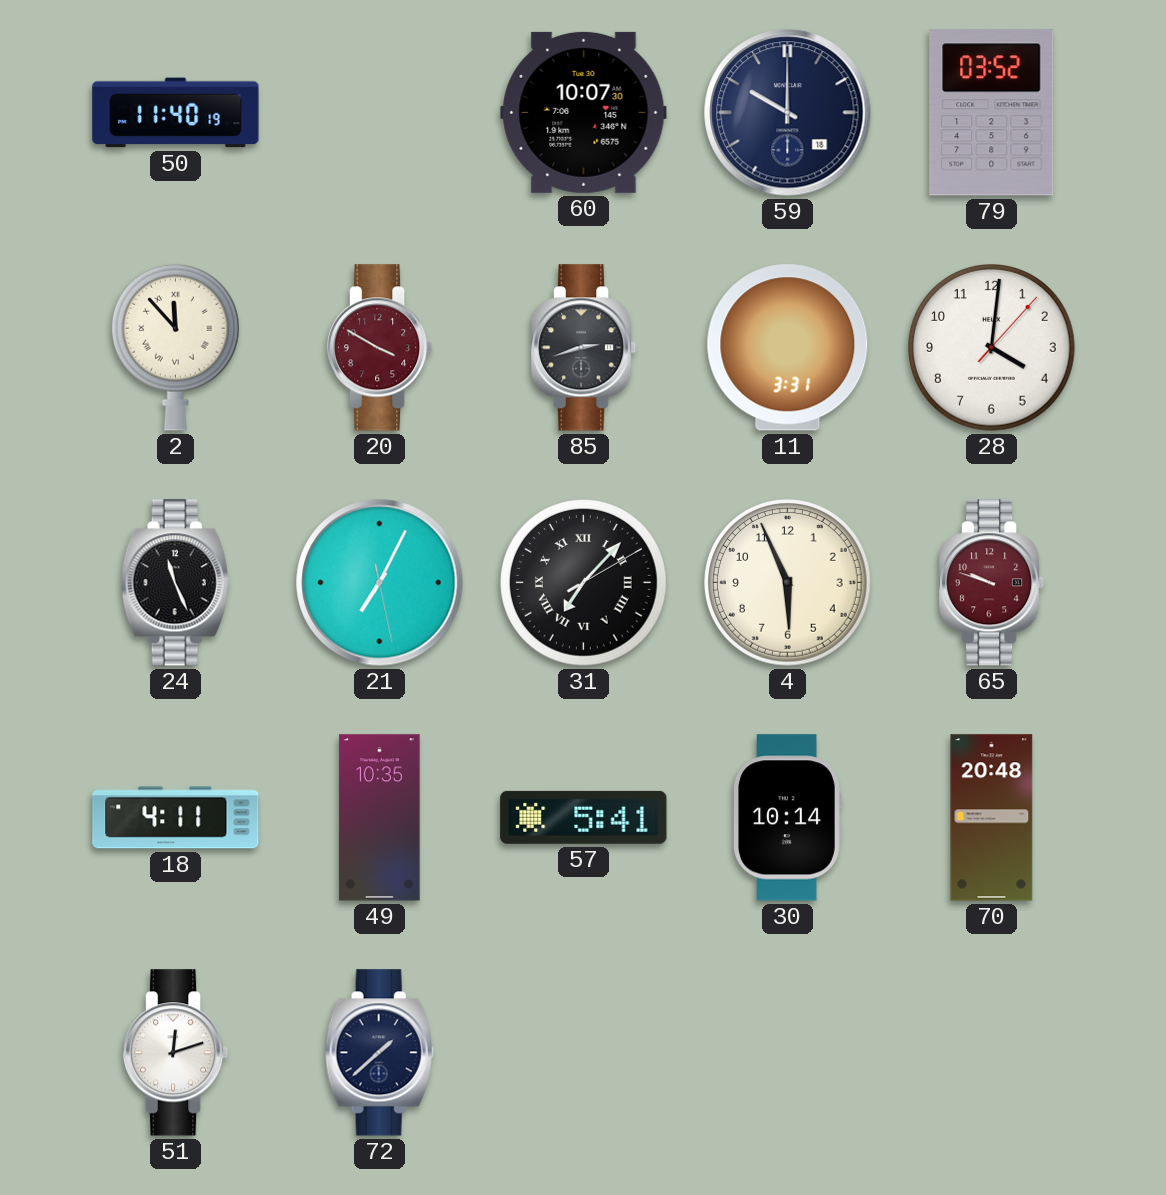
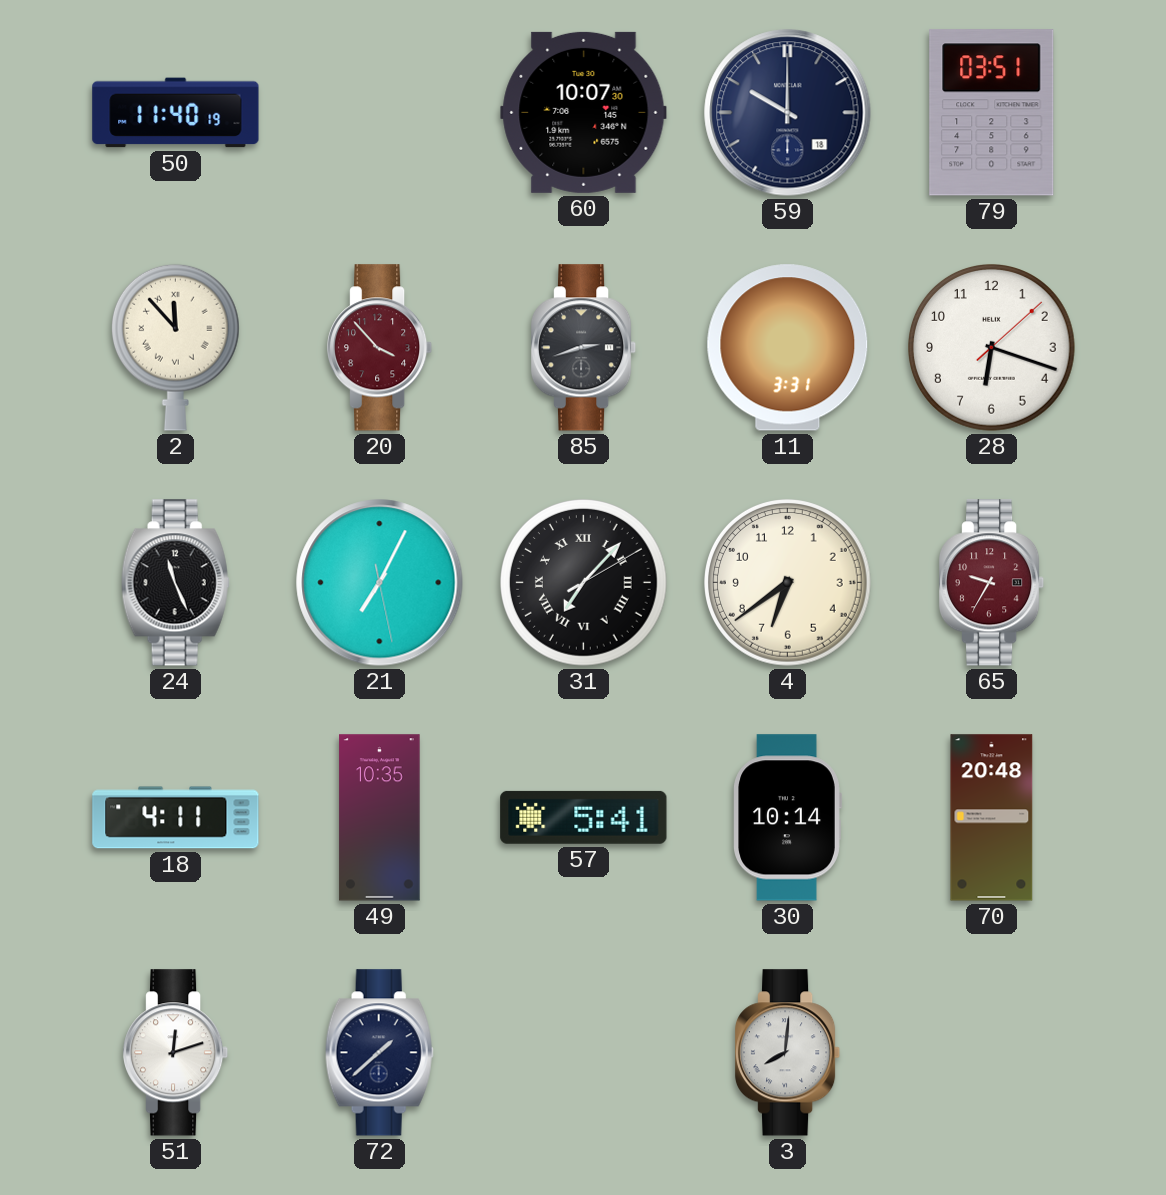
79: 03:52 -> 03:51
20: 3:50 -> 3:53
28: 4:01 -> 6:18
4: 5:56 -> 6:39
65: 9:48 -> 9:35
3: none -> 8:01
